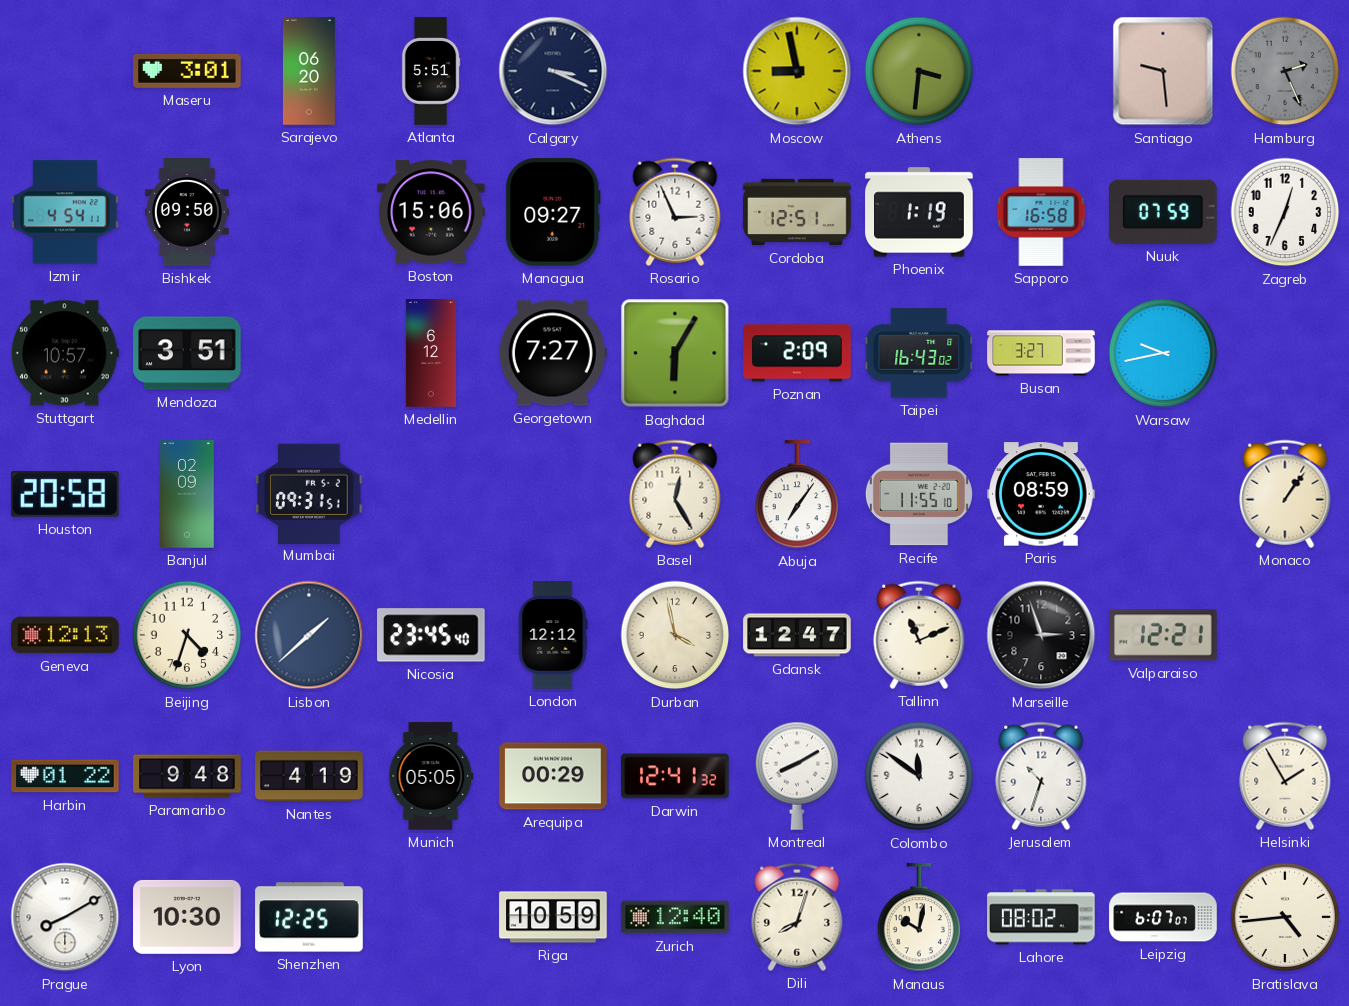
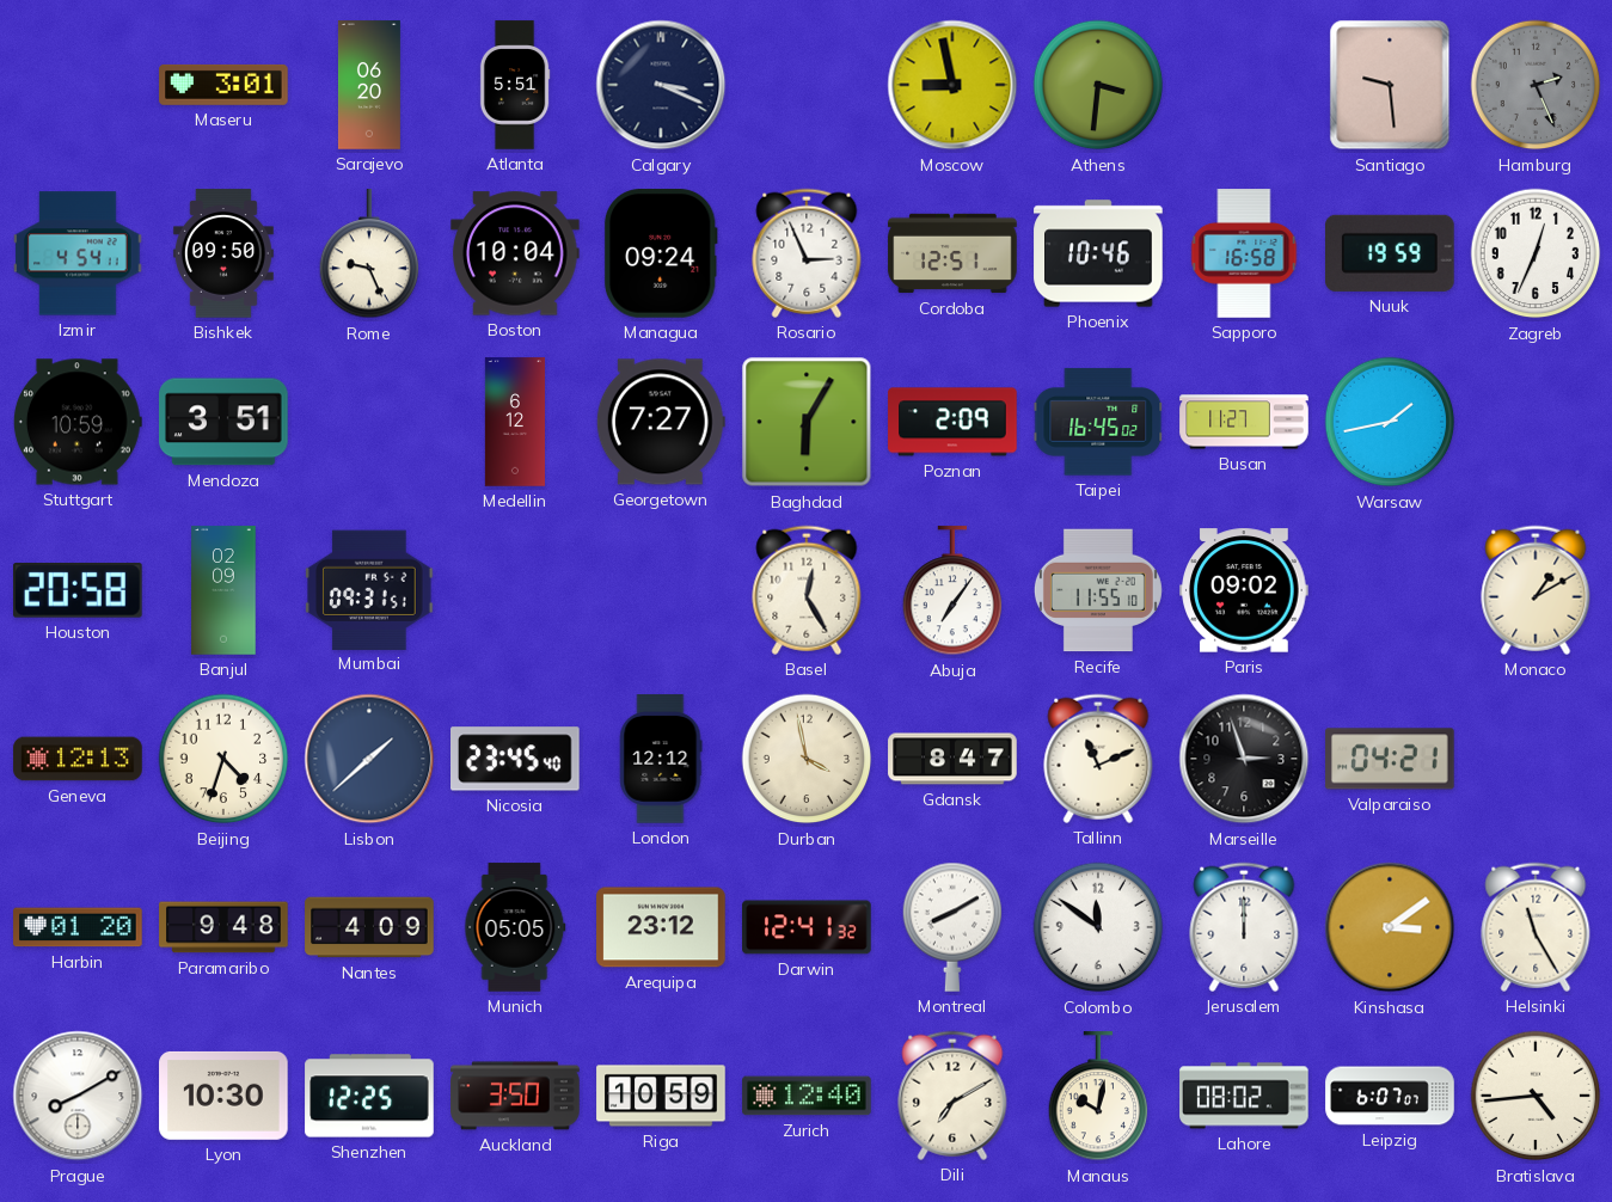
Rome: none -> 9:26
Boston: 15:06 -> 10:04
Managua: 09:27 -> 09:24
Phoenix: 1:19 -> 10:46
Nuuk: 07:59 -> 19:59
Stuttgart: 10:57 -> 10:59
Taipei: 16:43 -> 16:45
Busan: 3:27 -> 11:27
Warsaw: 9:43 -> 1:43
Paris: 08:59 -> 09:02
Monaco: 1:06 -> 1:10
Gdansk: 12:47 -> 8:47
Valparaiso: 12:21 -> 04:21
Harbin: 01:22 -> 01:20
Nantes: 4:19 -> 4:09
Arequipa: 00:29 -> 23:12
Jerusalem: 10:33 -> 12:00
Kinshasa: none -> 3:09
Helsinki: 1:55 -> 11:25
Auckland: none -> 3:50
Dili: 8:03 -> 7:10
